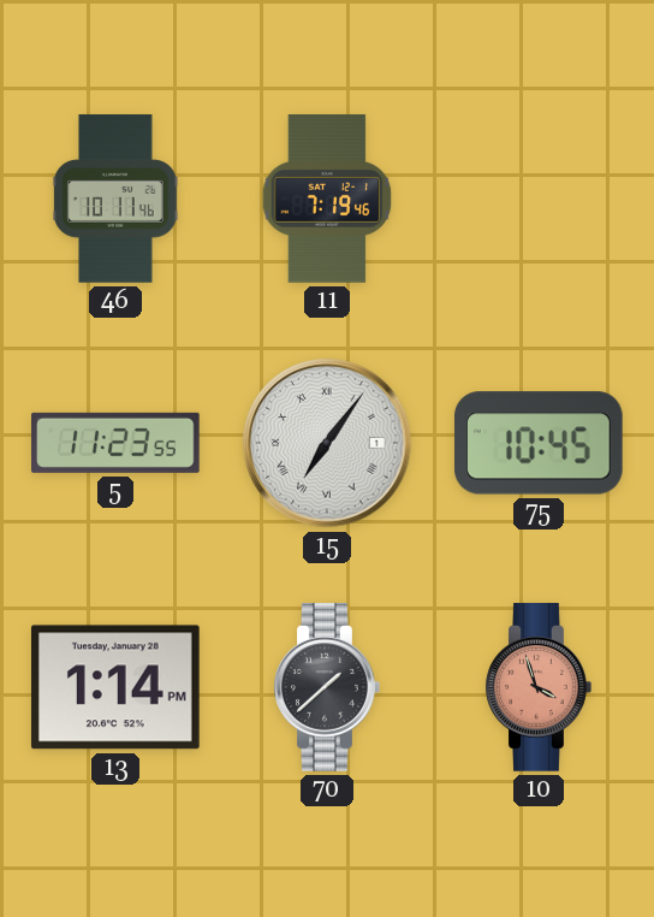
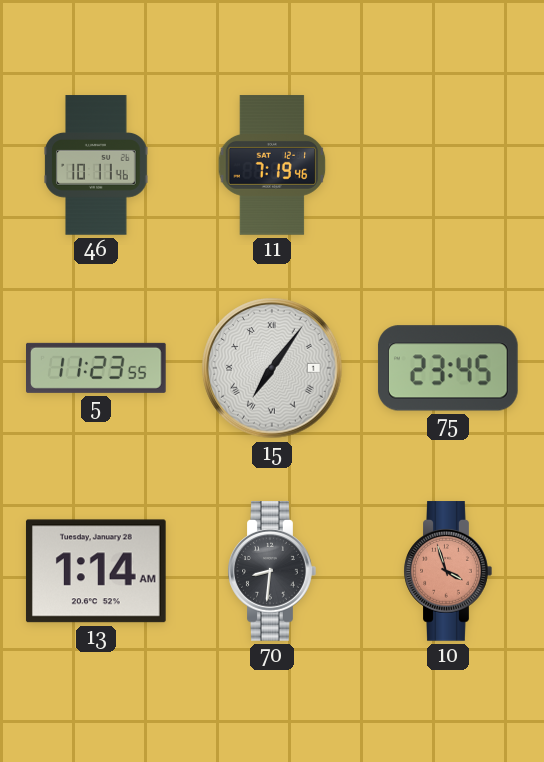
75: 10:45 -> 23:45
13: 1:14 PM -> 1:14 AM
70: 1:38 -> 8:31
